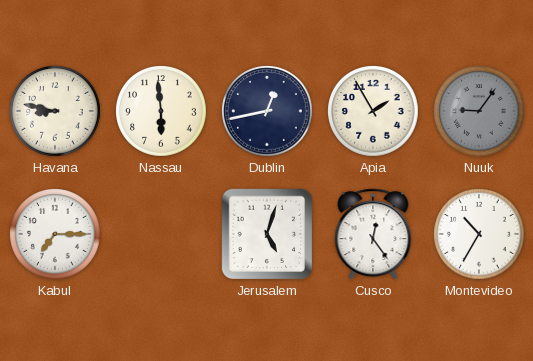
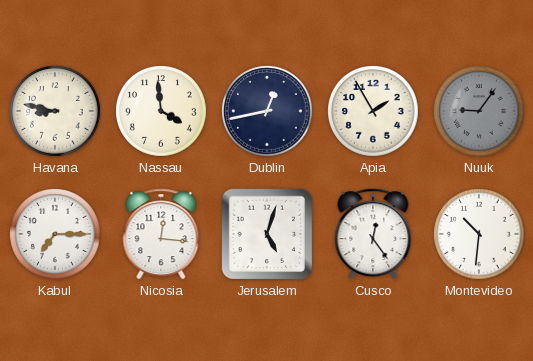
Nassau: 5:59 -> 3:59
Nicosia: none -> 12:16
Montevideo: 10:35 -> 10:31
